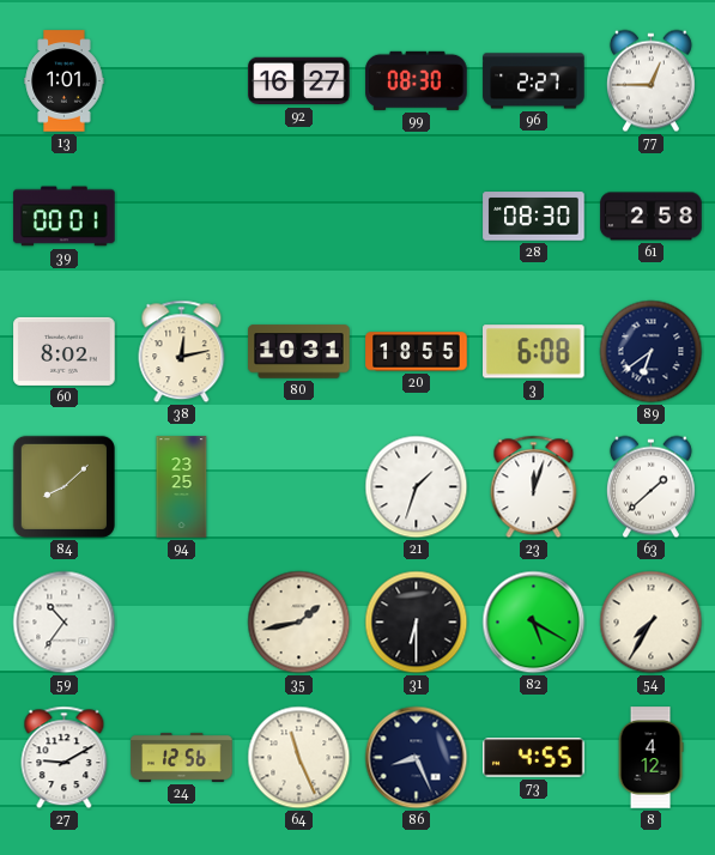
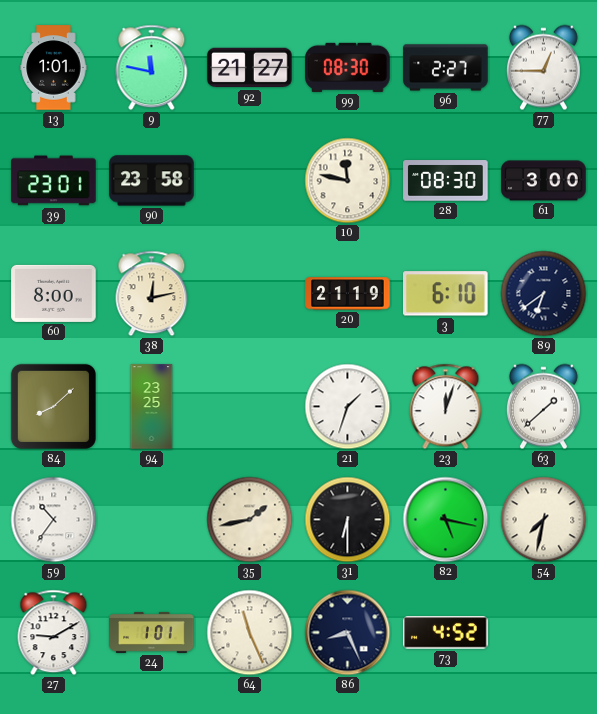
9: none -> 11:47
92: 16:27 -> 21:27
39: 00:01 -> 23:01
90: none -> 23:58
10: none -> 11:47
61: 2:58 -> 3:00
60: 8:02 -> 8:00
80: 10:31 -> none
20: 18:55 -> 21:19
3: 6:08 -> 6:10
82: 5:20 -> 5:17
54: 7:35 -> 7:32
24: 12:56 -> 1:01
73: 4:55 -> 4:52
8: 4:12 -> none
